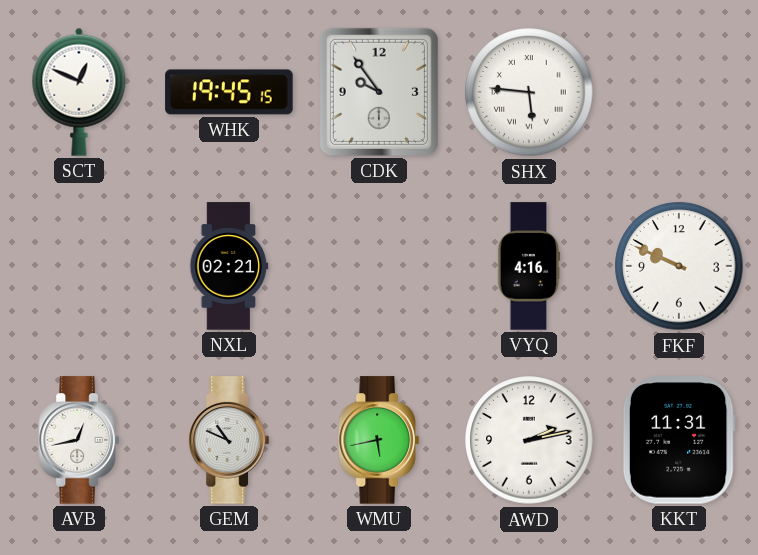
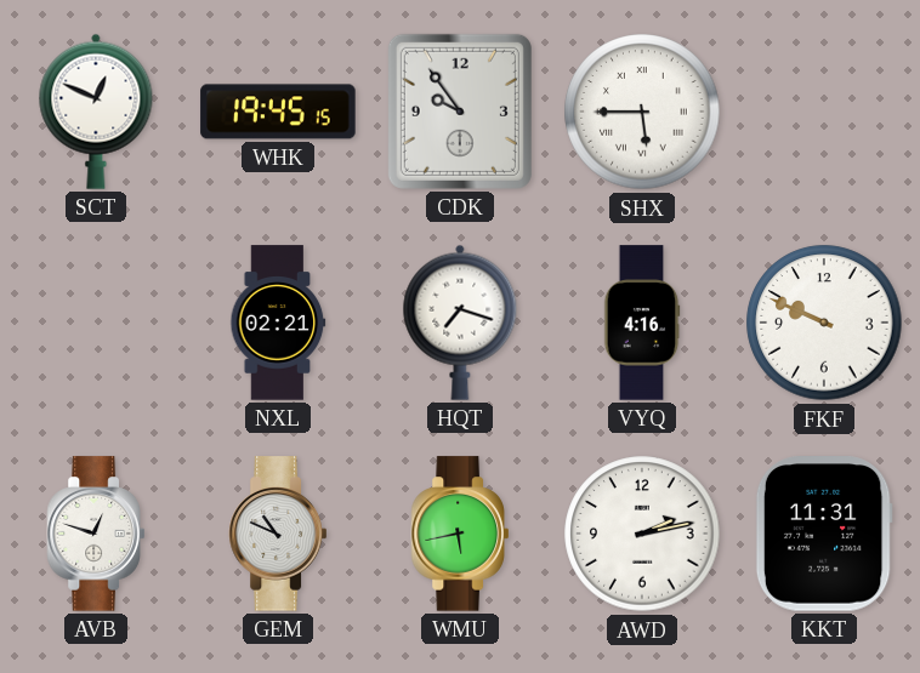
SHX: 5:46 -> 5:45
HQT: none -> 7:18
AVB: 12:43 -> 12:48
